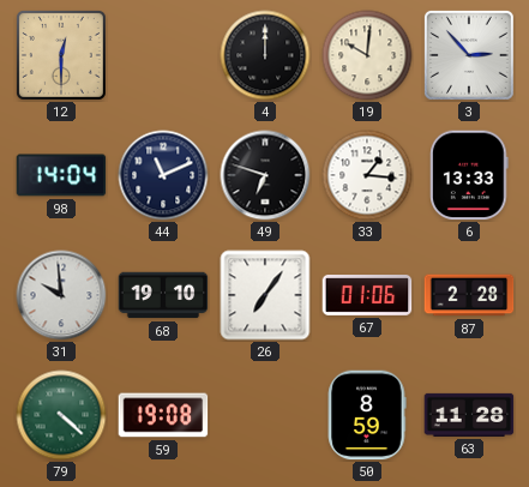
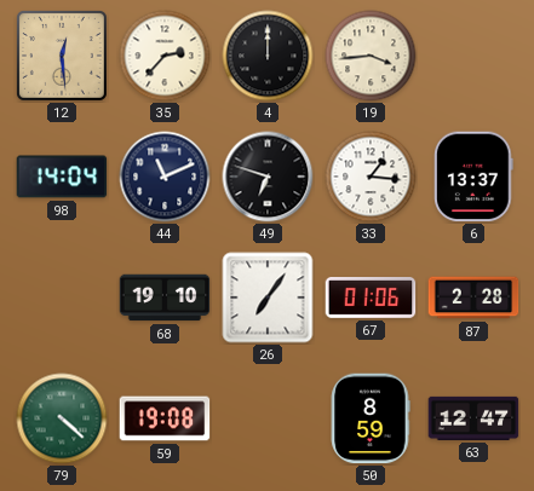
12: 12:30 -> 12:29
35: none -> 2:37
19: 10:01 -> 3:44
3: 2:53 -> none
6: 13:33 -> 13:37
31: 9:59 -> none
63: 11:28 -> 12:47
